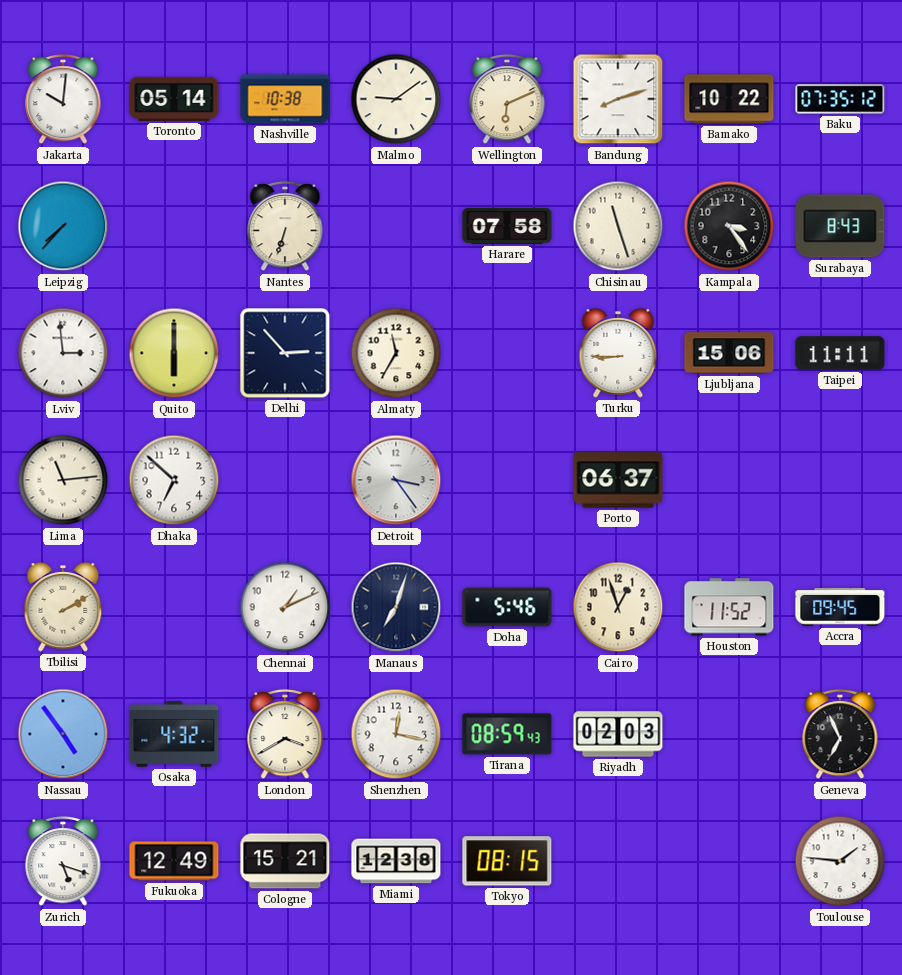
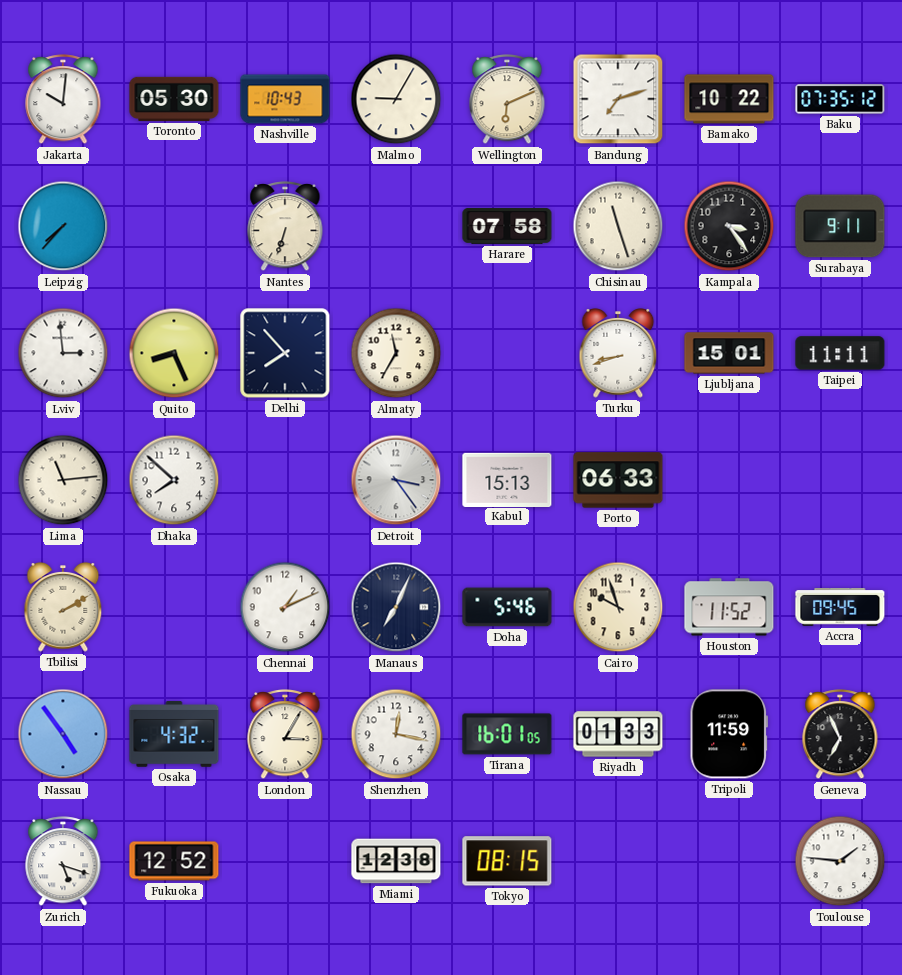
Toronto: 05:14 -> 05:30
Nashville: 10:38 -> 10:43
Malmo: 9:09 -> 9:05
Bandung: 8:12 -> 7:12
Surabaya: 8:43 -> 9:11
Quito: 6:00 -> 8:26
Delhi: 2:53 -> 7:53
Turku: 8:45 -> 8:42
Ljubljana: 15:06 -> 15:01
Dhaka: 6:52 -> 7:52
Kabul: none -> 15:13
Porto: 06:37 -> 06:33
Manaus: 7:03 -> 7:04
Cairo: 12:57 -> 9:57
London: 3:40 -> 3:05
Tirana: 08:59 -> 16:01
Riyadh: 02:03 -> 01:33
Tripoli: none -> 11:59
Fukuoka: 12:49 -> 12:52
Cologne: 15:21 -> none
